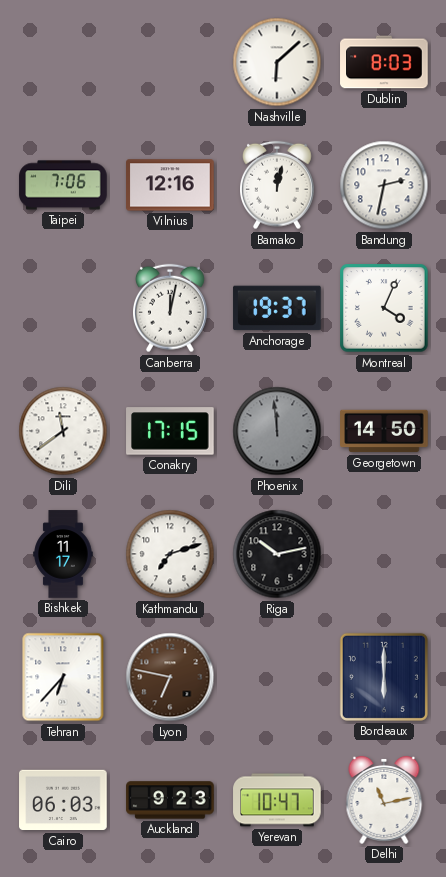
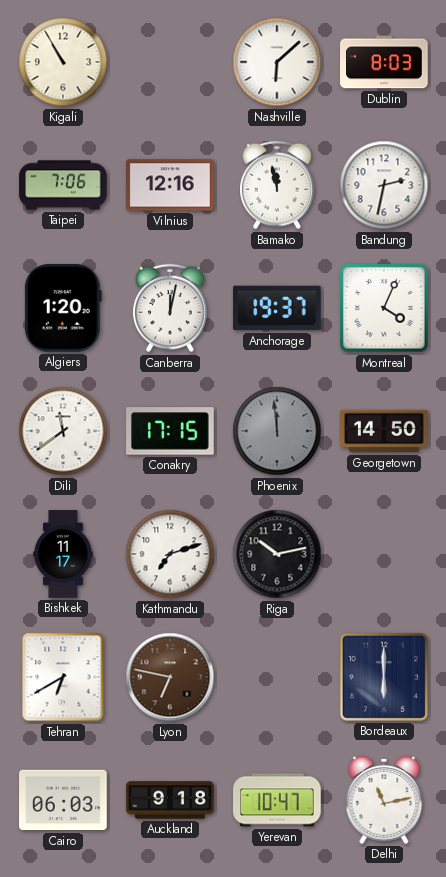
Kigali: none -> 10:55
Bamako: 12:02 -> 11:58
Algiers: none -> 1:20
Tehran: 6:37 -> 6:40
Auckland: 9:23 -> 9:18
